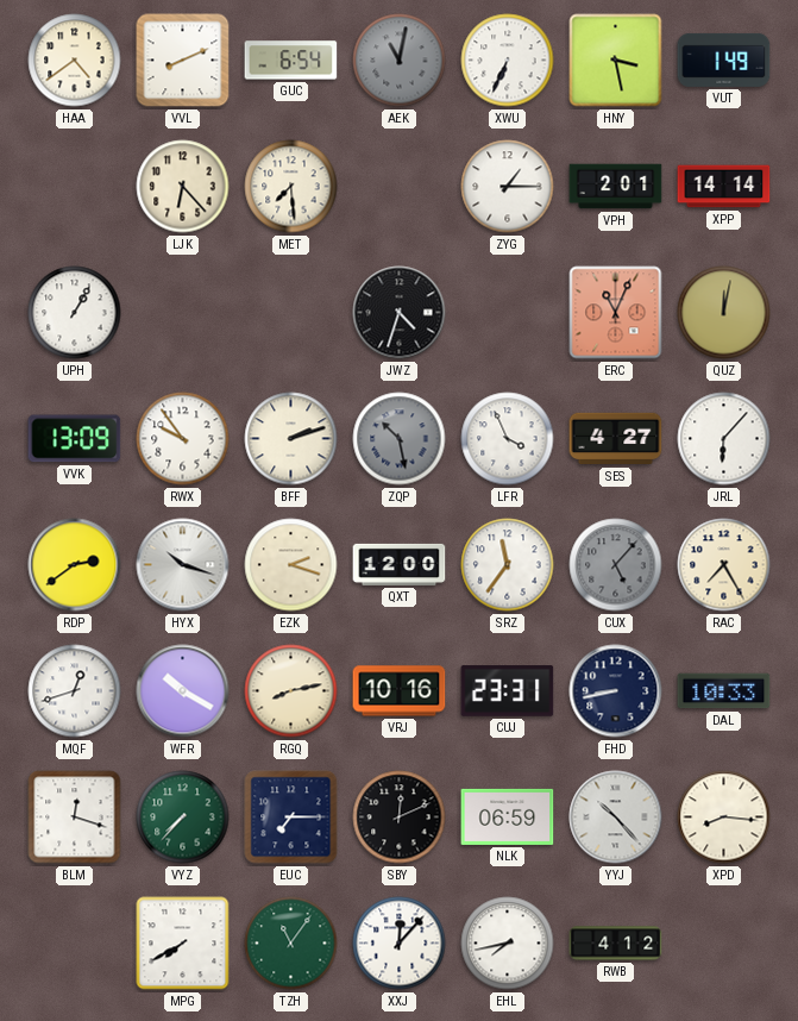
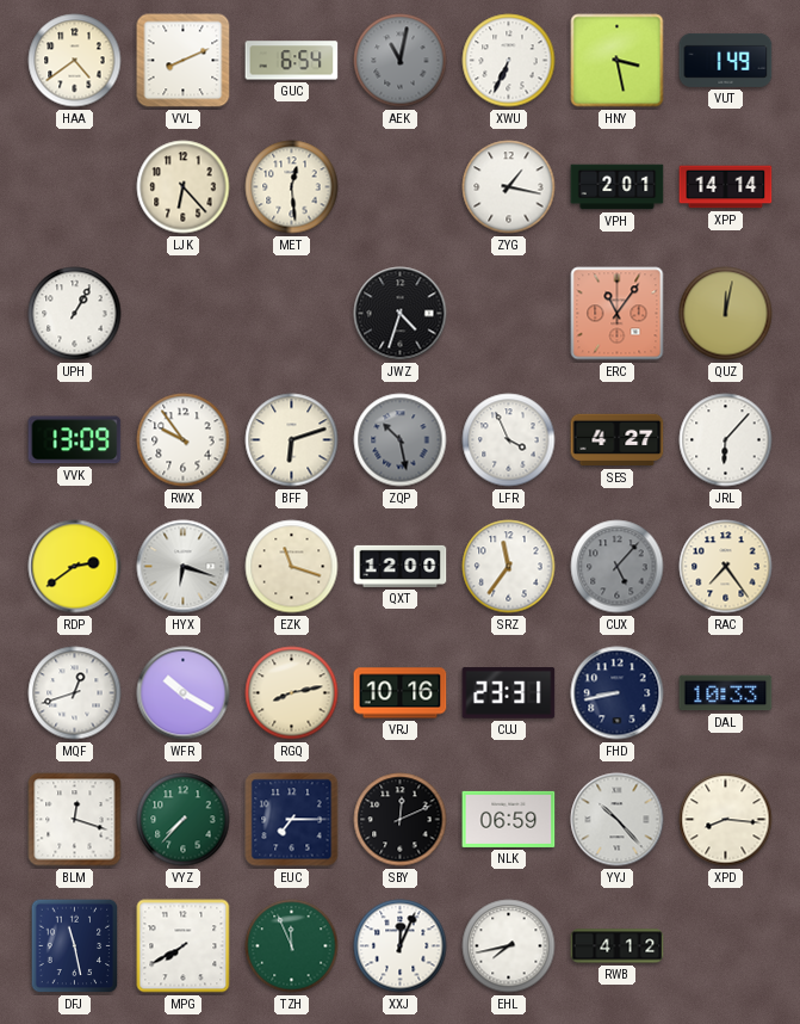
MET: 7:29 -> 12:29
ZYG: 1:15 -> 1:17
ERC: 11:04 -> 11:06
BFF: 2:12 -> 6:12
HYX: 10:18 -> 6:18
EZK: 2:18 -> 11:18
RAC: 7:25 -> 7:24
DFJ: none -> 11:28
TZH: 11:06 -> 11:56
XXJ: 12:07 -> 12:04
